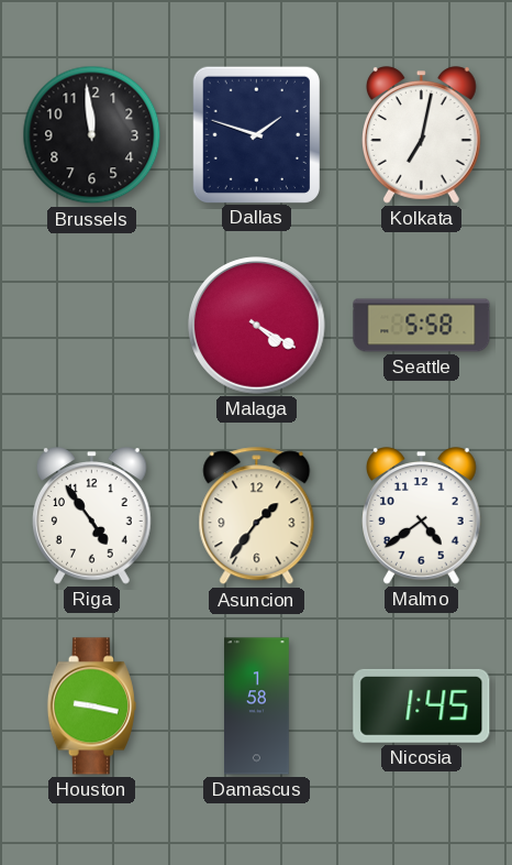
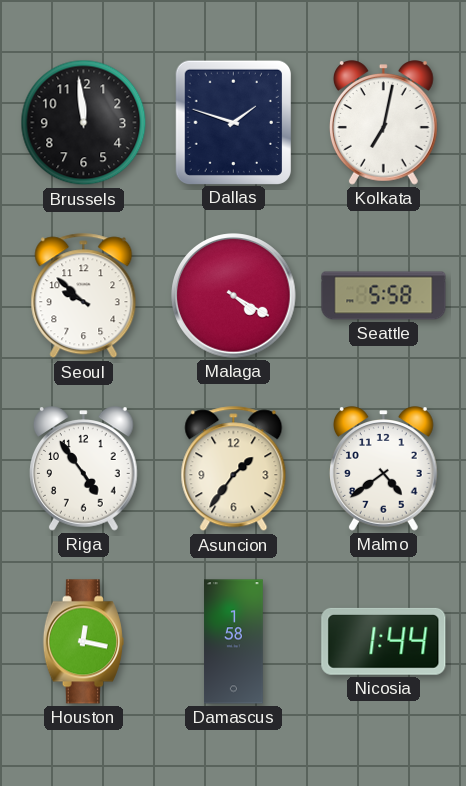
Seoul: none -> 9:52
Houston: 9:17 -> 12:17
Nicosia: 1:45 -> 1:44
